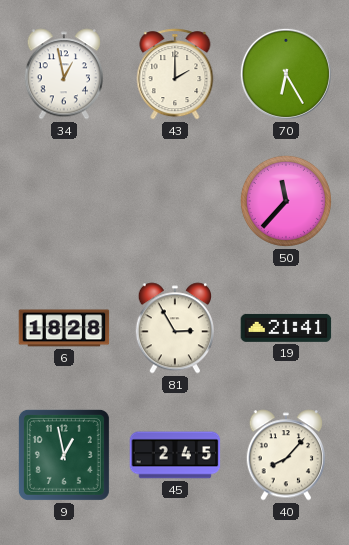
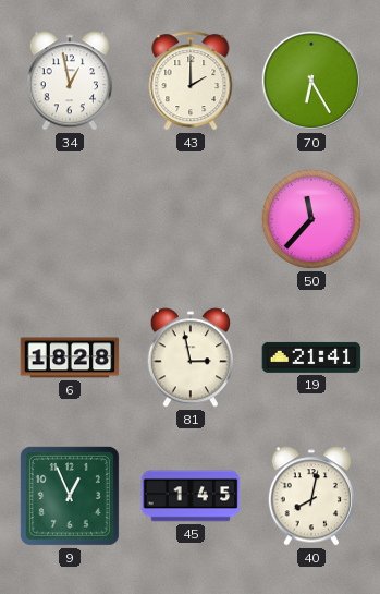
81: 2:55 -> 2:58
9: 12:58 -> 12:56
45: 2:45 -> 1:45
40: 8:07 -> 8:02
